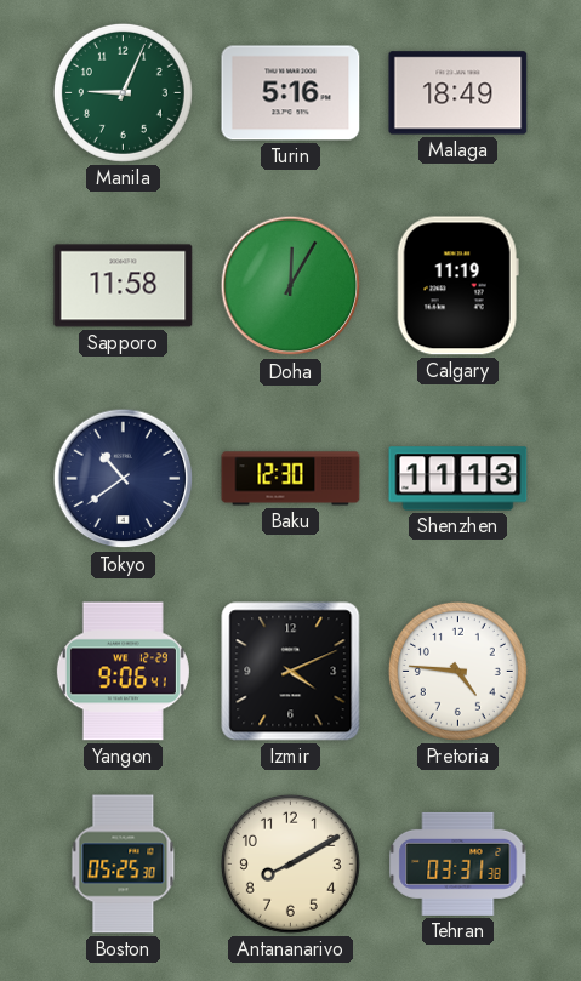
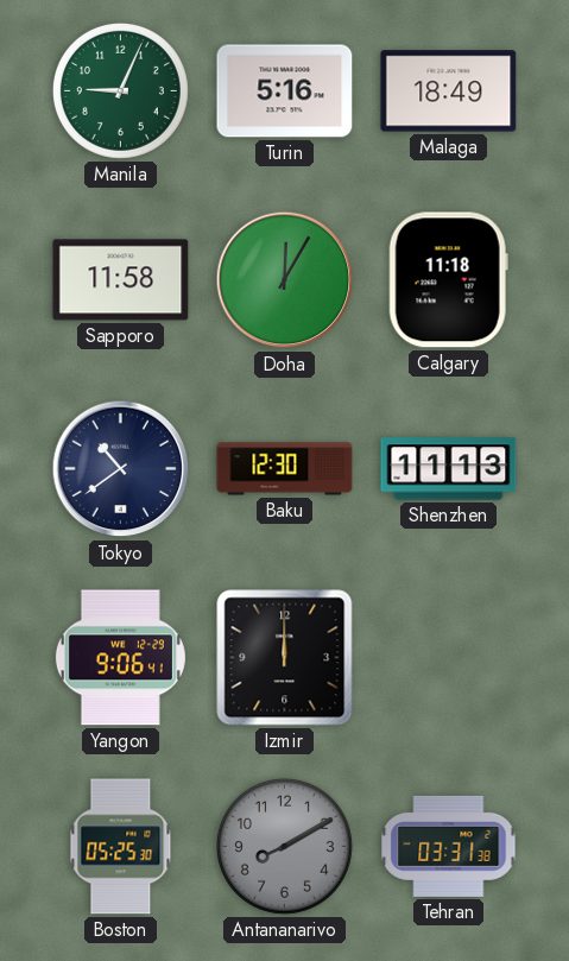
Calgary: 11:19 -> 11:18
Izmir: 4:11 -> 12:00
Pretoria: 4:46 -> none
Antananarivo dial: cream -> grey
